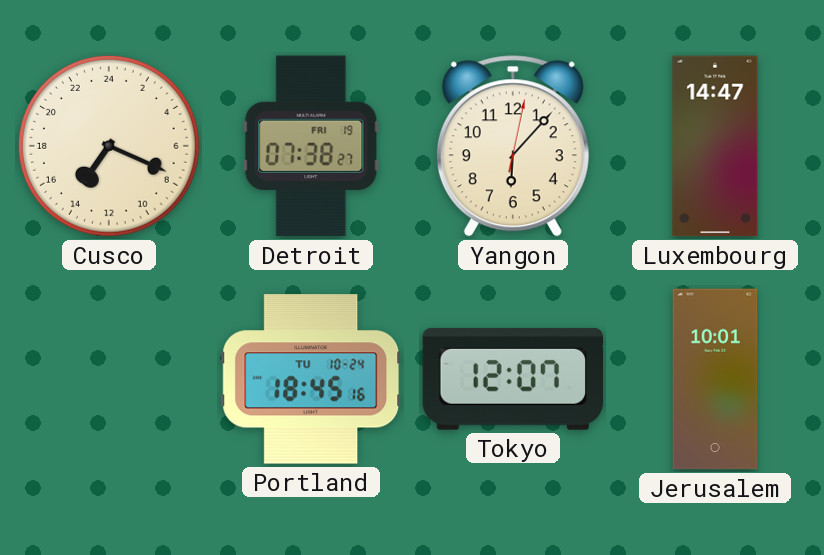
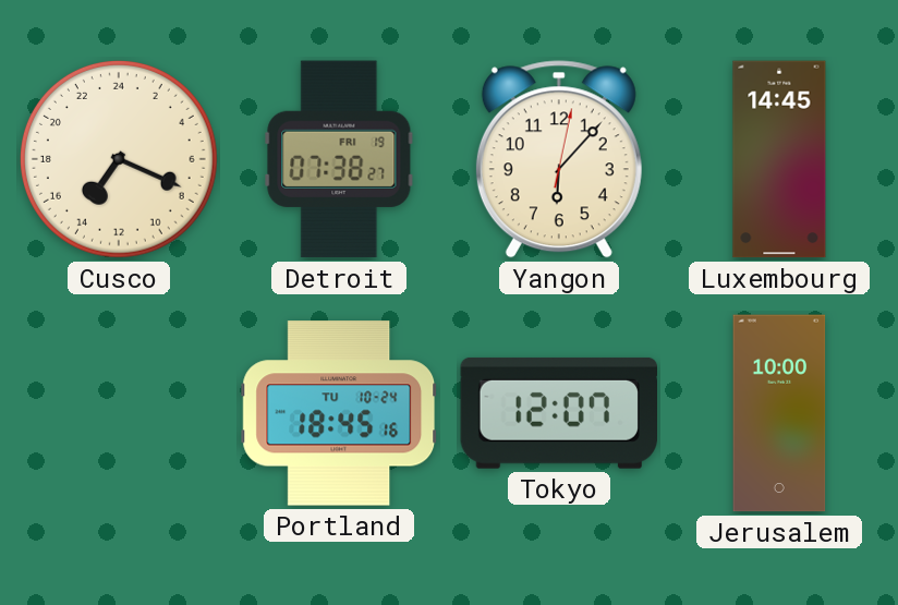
Luxembourg: 14:47 -> 14:45
Jerusalem: 10:01 -> 10:00
